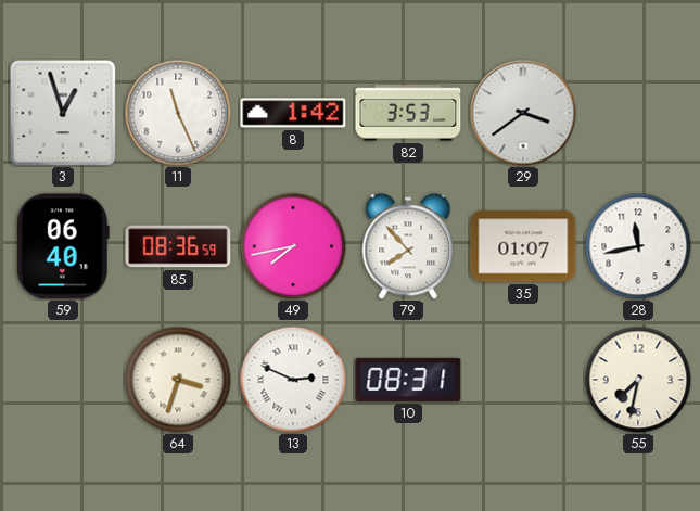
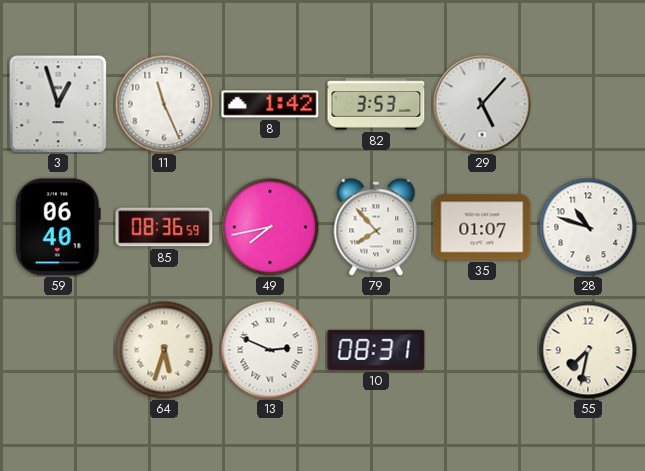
29: 3:39 -> 5:07
28: 11:43 -> 10:48
64: 3:33 -> 5:33
